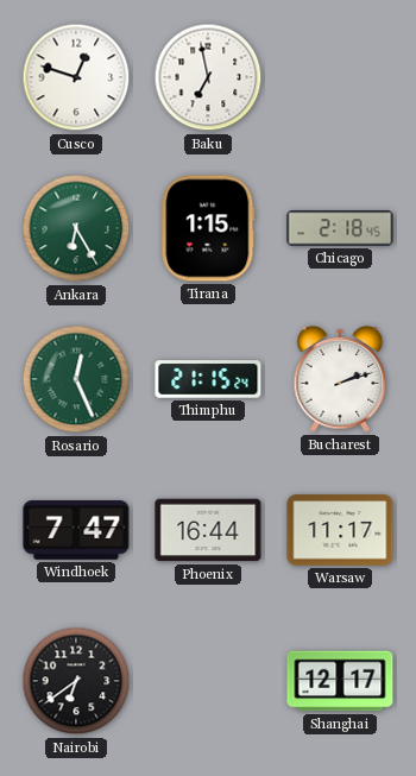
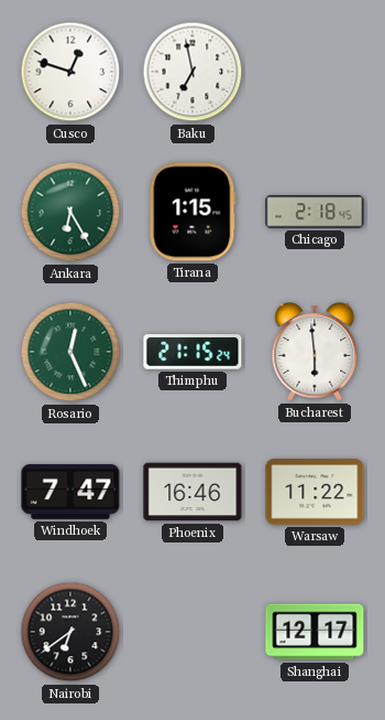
Bucharest: 2:12 -> 5:59
Phoenix: 16:44 -> 16:46
Warsaw: 11:17 -> 11:22
